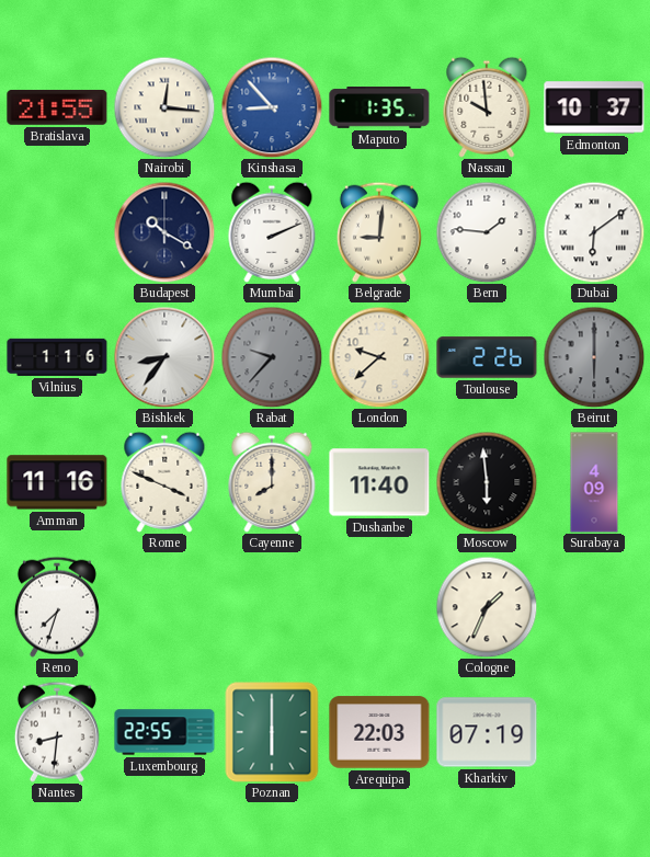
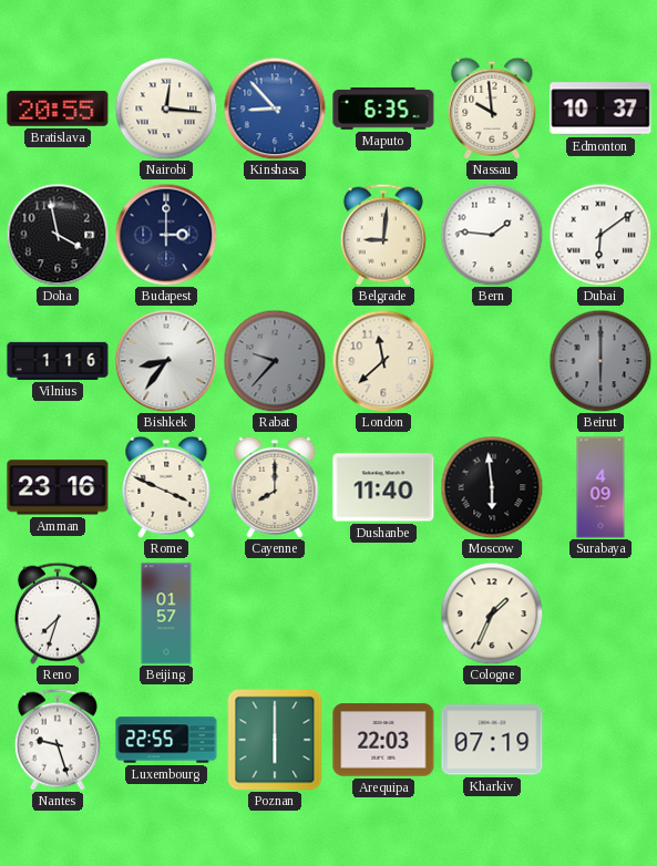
Bratislava: 21:55 -> 20:55
Maputo: 1:35 -> 6:35
Doha: none -> 3:58
Budapest: 10:20 -> 3:00
Mumbai: 2:11 -> none
London: 9:38 -> 11:38
Toulouse: 2:26 -> none
Amman: 11:16 -> 23:16
Beijing: none -> 01:57
Nantes: 8:31 -> 9:27
